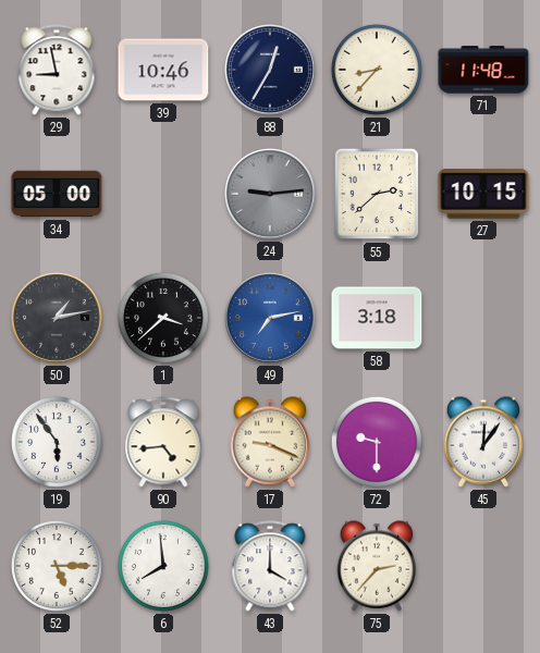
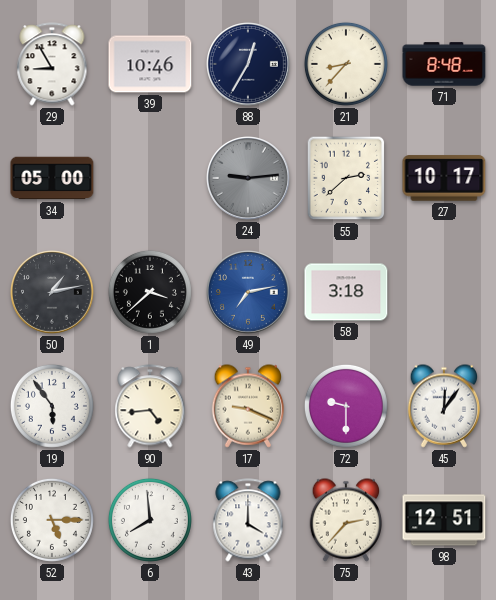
29: 8:58 -> 8:55
71: 11:48 -> 8:48
27: 10:15 -> 10:17
98: none -> 12:51
